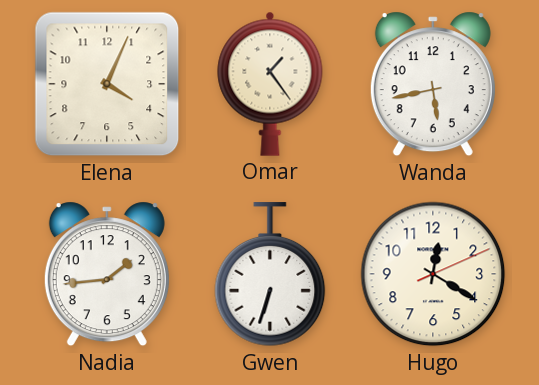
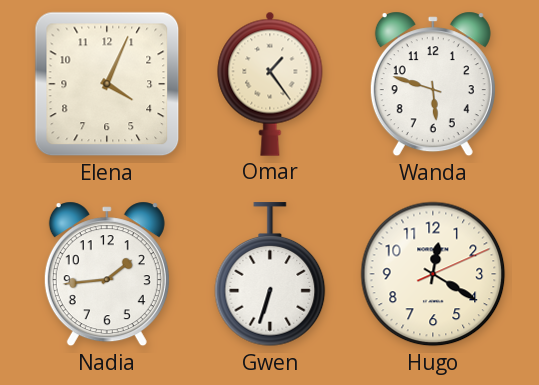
Wanda: 5:43 -> 5:48
